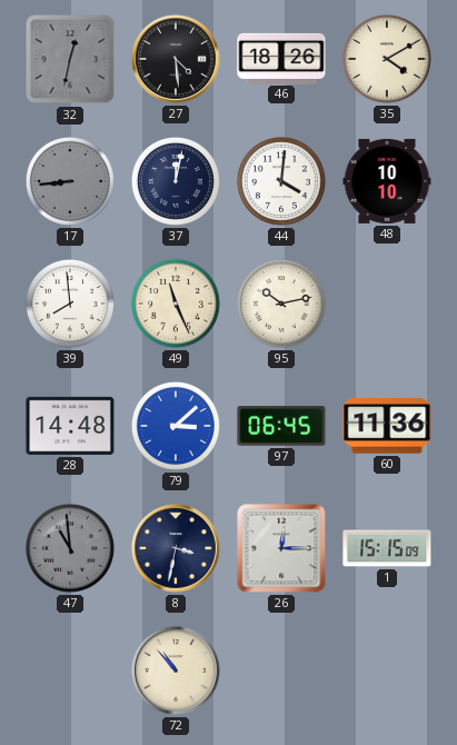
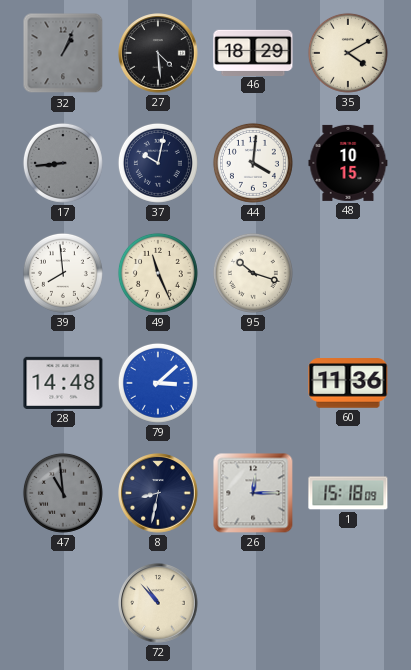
32: 12:32 -> 1:04
46: 18:26 -> 18:29
37: 12:02 -> 10:02
48: 10:10 -> 10:15
95: 10:13 -> 10:18
97: 06:45 -> none
8: 3:32 -> 8:32
1: 15:15 -> 15:18
